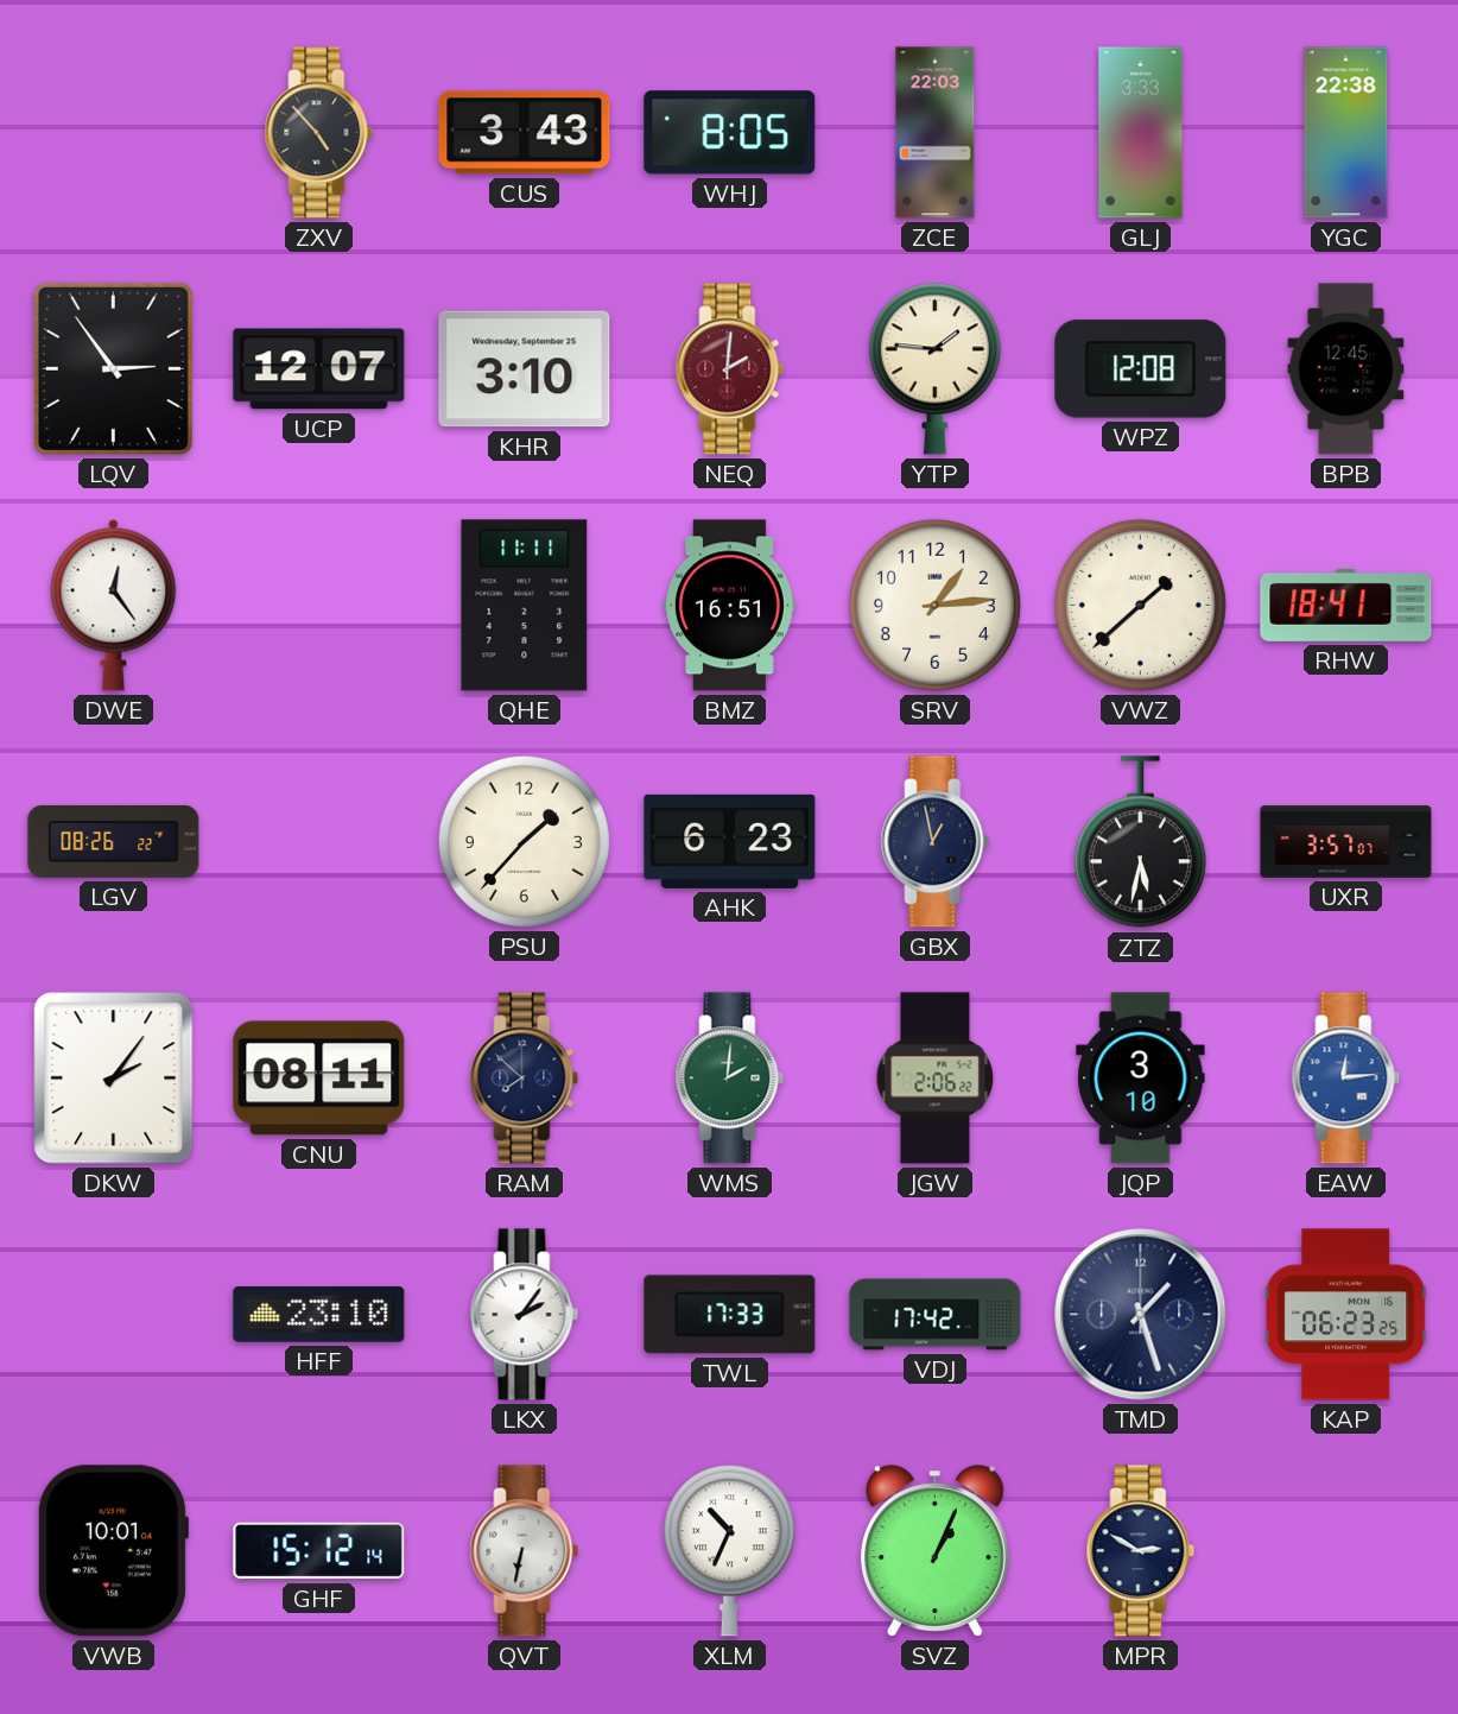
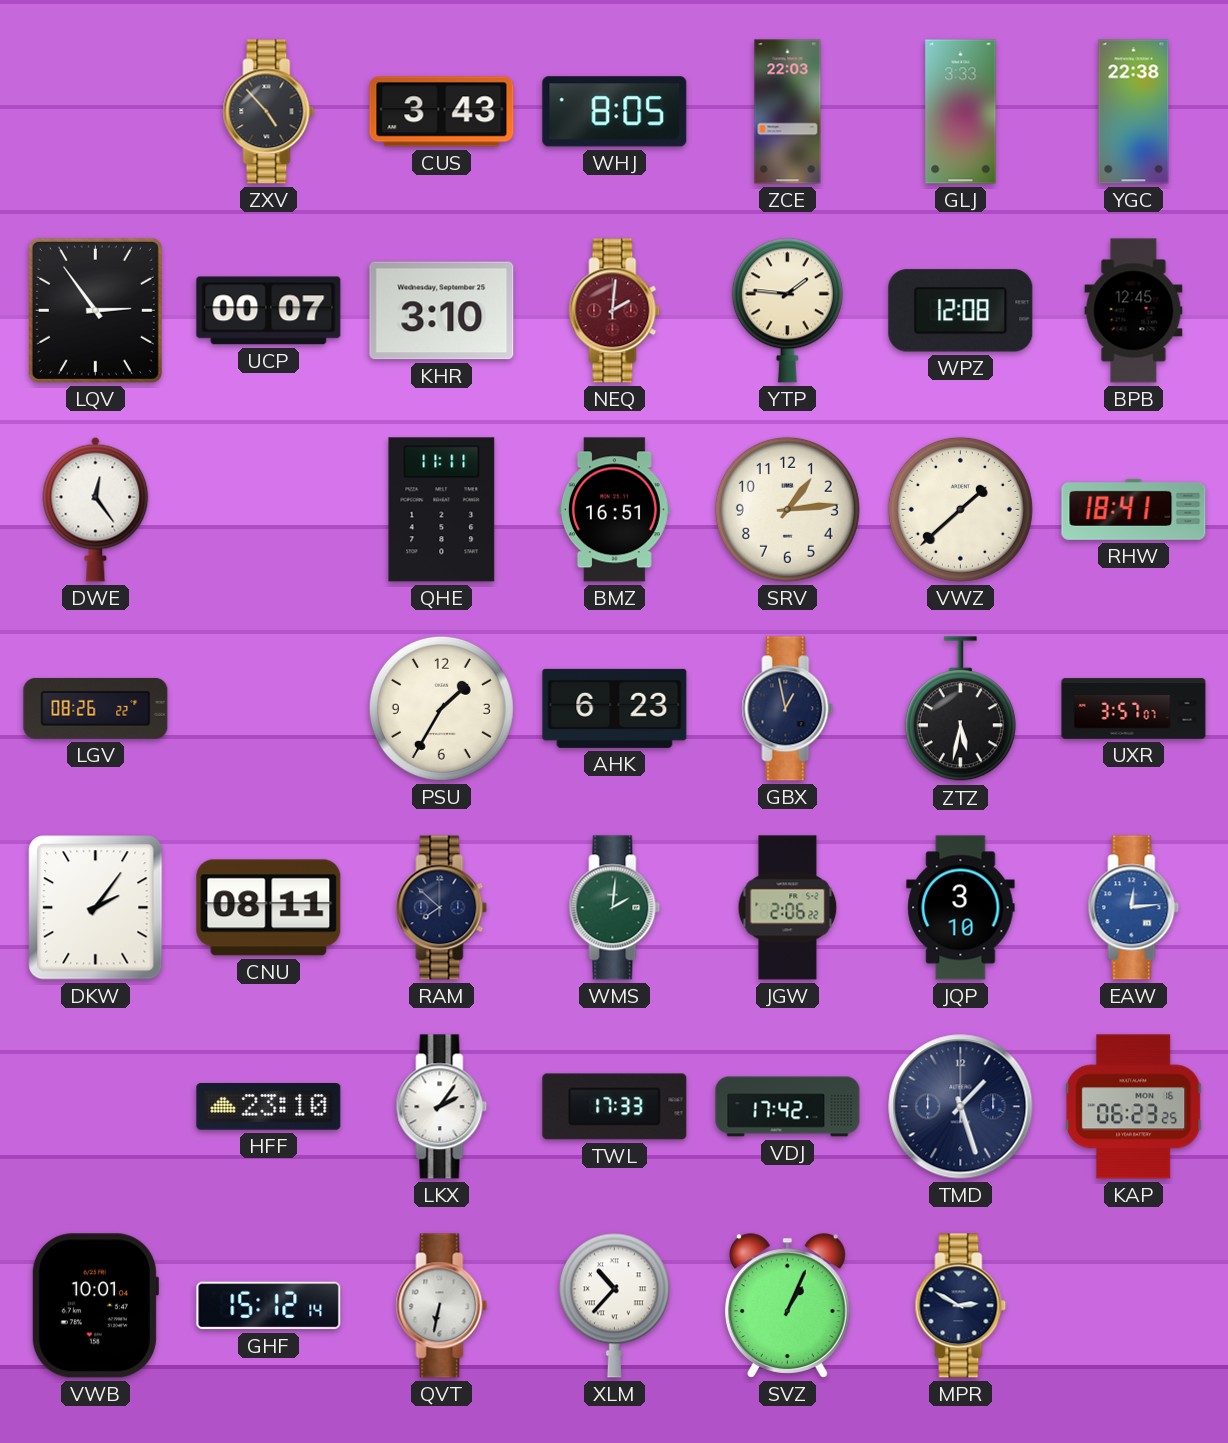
UCP: 12:07 -> 00:07
PSU: 1:37 -> 1:35
XLM: 10:34 -> 10:37
